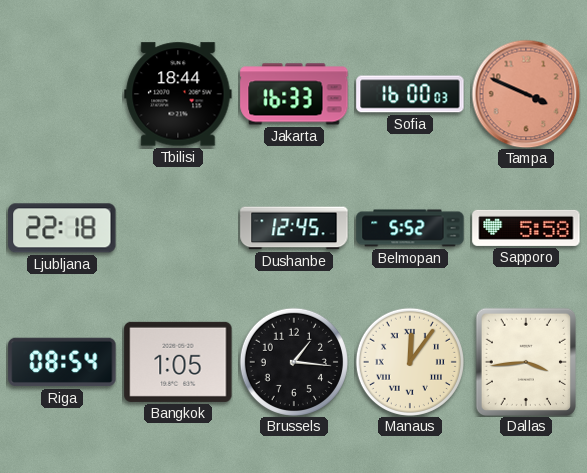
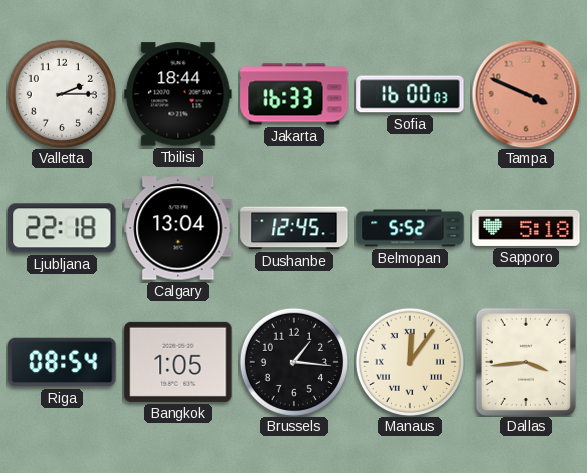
Valletta: none -> 2:15
Calgary: none -> 13:04
Sapporo: 5:58 -> 5:18
